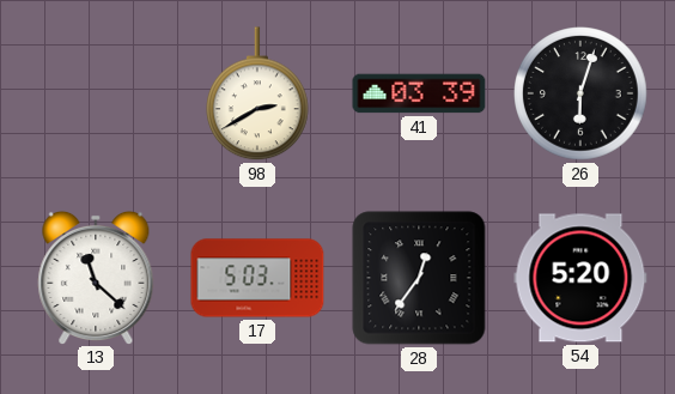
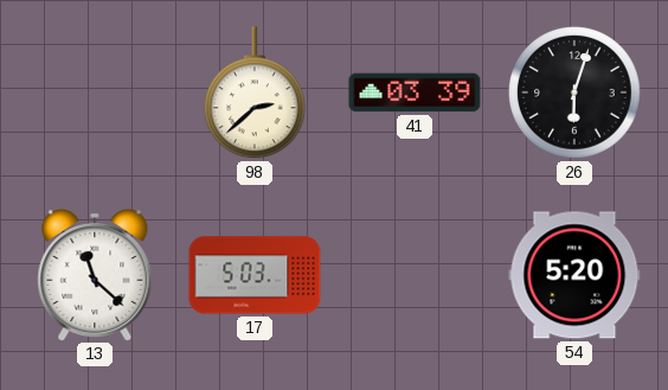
98: 2:40 -> 2:38
28: 12:36 -> none
